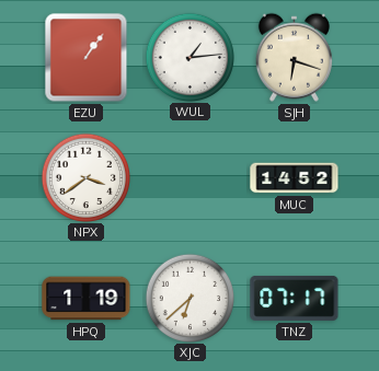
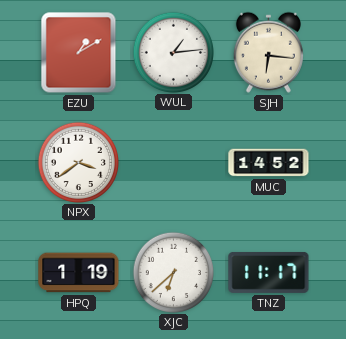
EZU: 1:06 -> 1:10
SJH: 6:18 -> 6:16
TNZ: 07:17 -> 11:17
